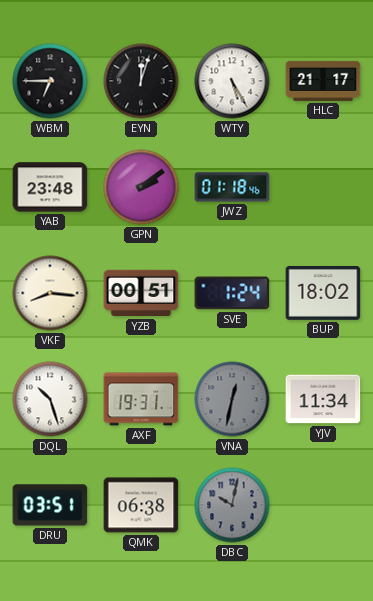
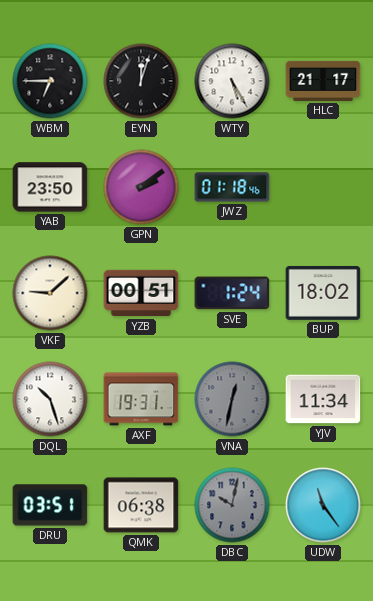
YAB: 23:48 -> 23:50
VKF: 8:16 -> 9:08
UDW: none -> 11:24
